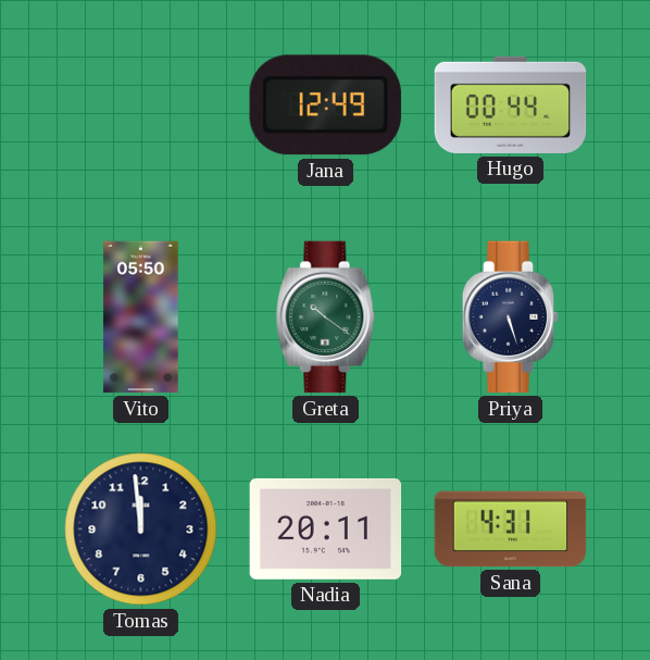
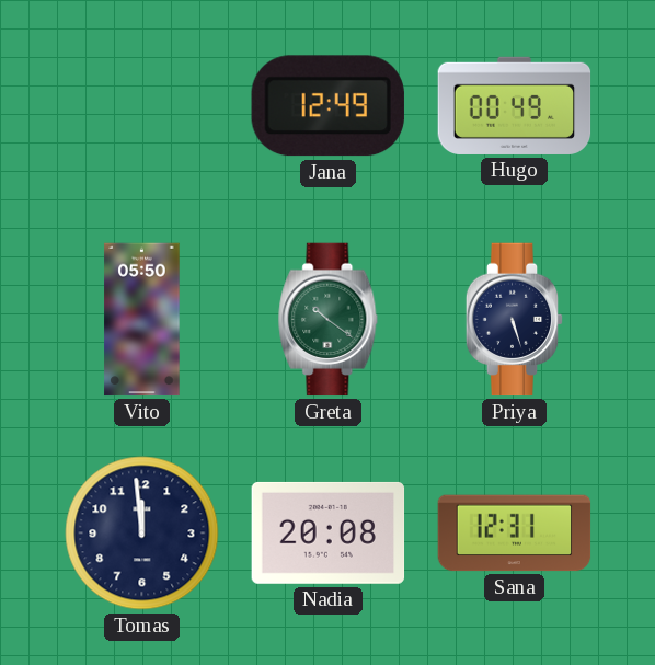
Hugo: 00:44 -> 00:49
Nadia: 20:11 -> 20:08
Sana: 4:31 -> 12:31
